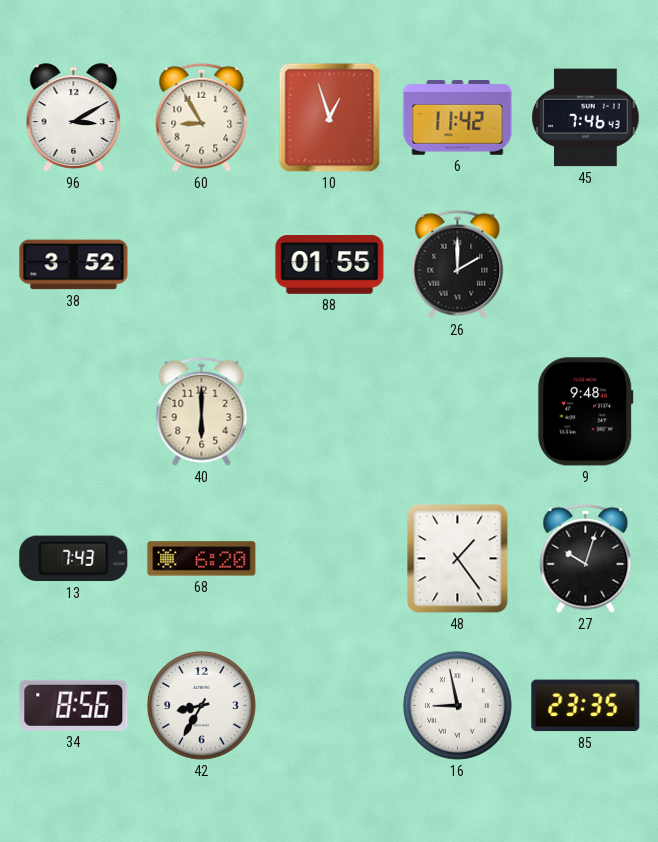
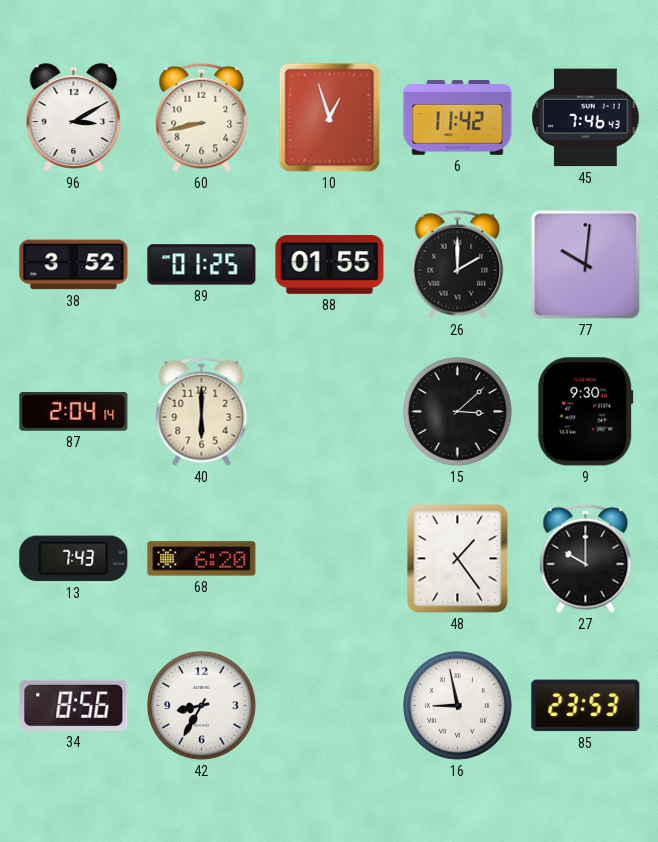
60: 8:55 -> 8:43
89: none -> 01:25
77: none -> 10:01
87: none -> 2:04
15: none -> 3:08
9: 9:48 -> 9:30
27: 10:03 -> 10:00
85: 23:35 -> 23:53
